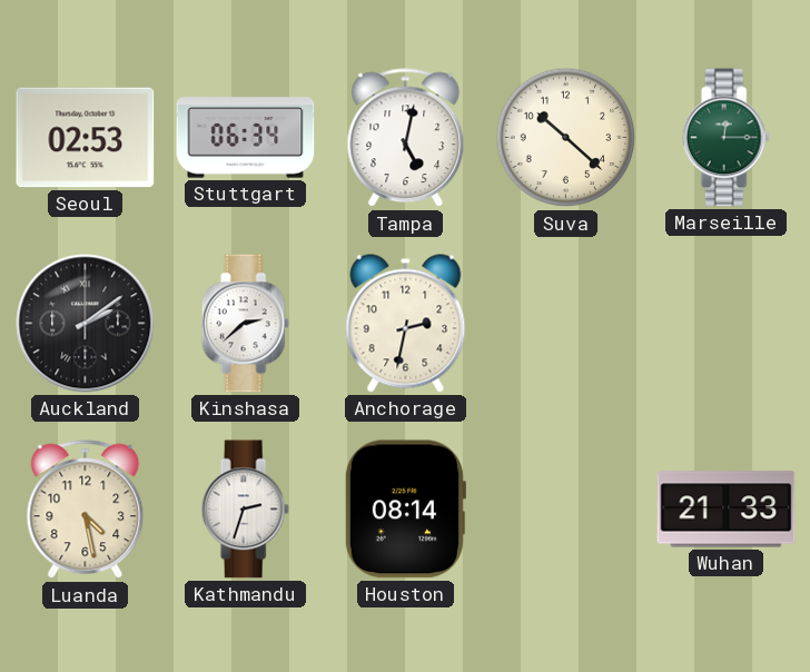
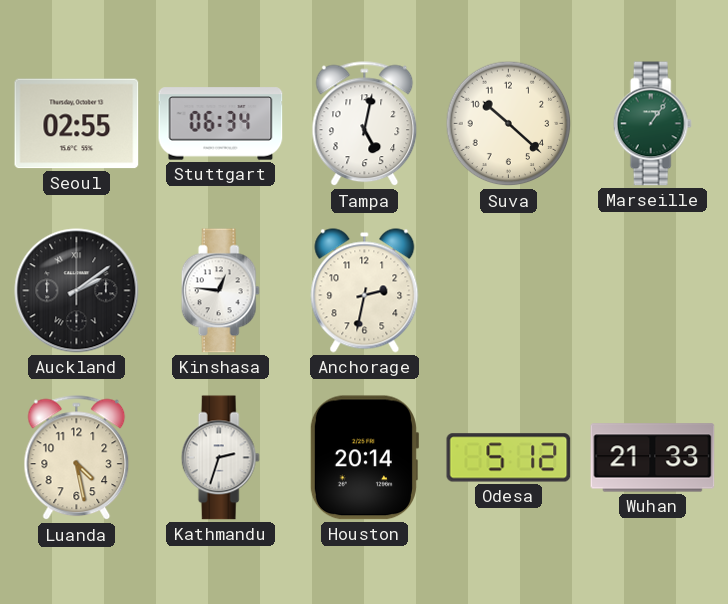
Seoul: 02:53 -> 02:55
Marseille: 12:15 -> 1:06
Kinshasa: 2:38 -> 12:46
Houston: 08:14 -> 20:14
Odesa: none -> 5:12
